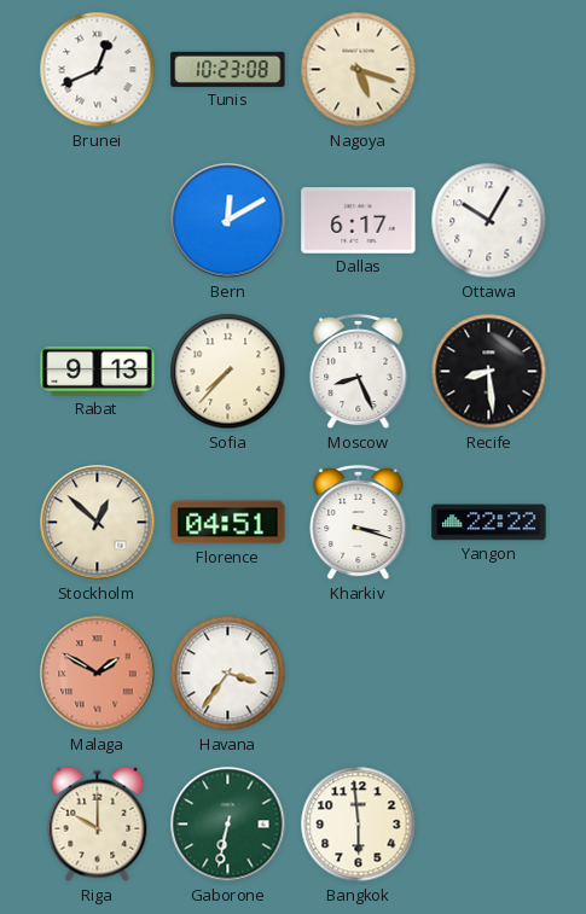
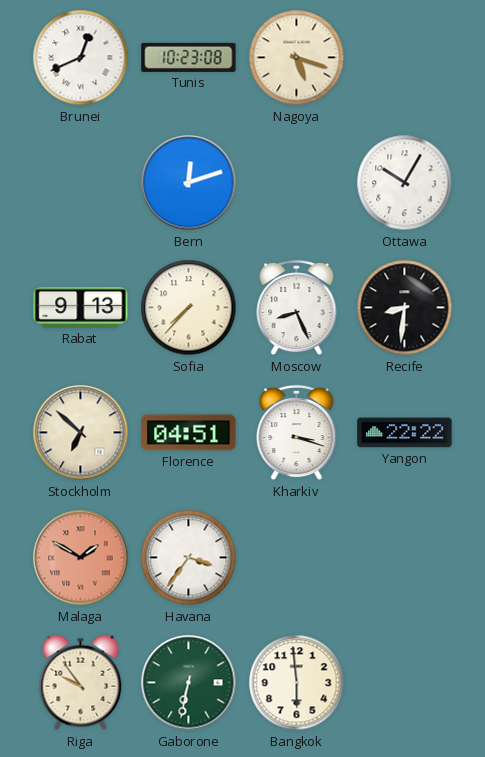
Bern: 12:10 -> 12:12
Dallas: 6:17 -> none
Recife: 8:29 -> 8:31
Stockholm: 12:52 -> 6:52
Riga: 10:00 -> 9:54
